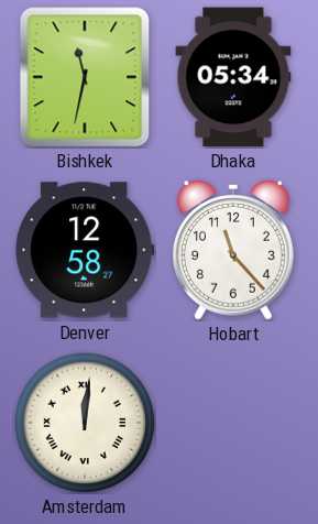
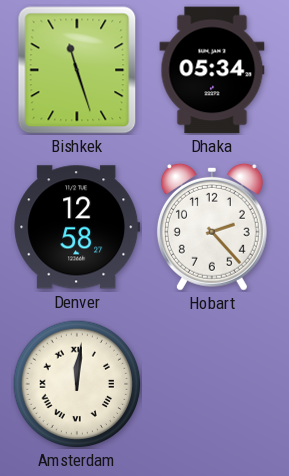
Bishkek: 11:32 -> 11:27
Hobart: 11:23 -> 2:23
